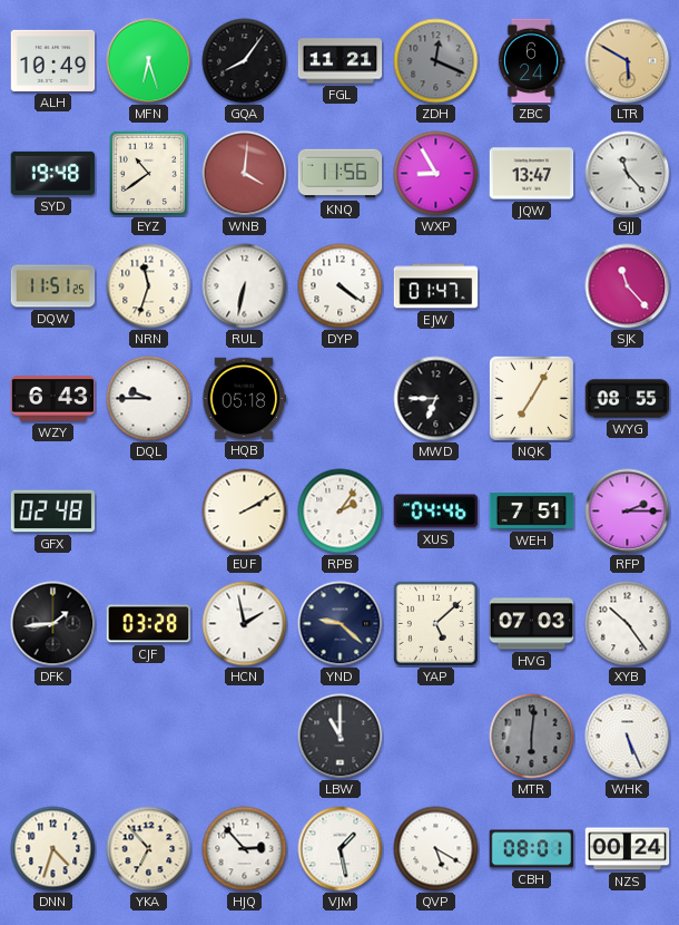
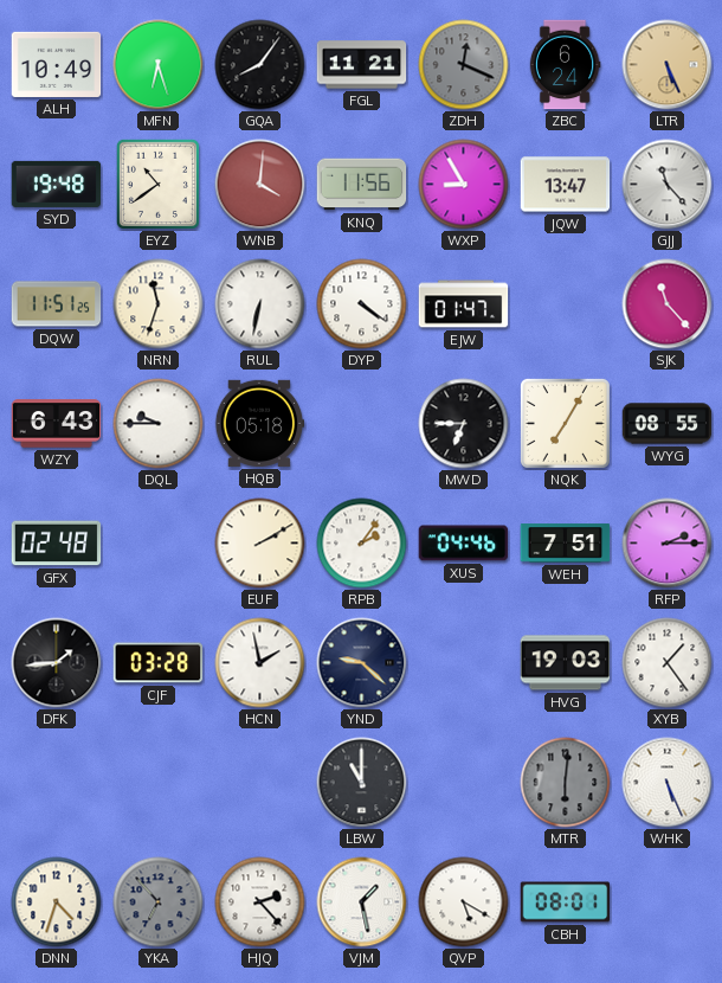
LTR: 5:50 -> 5:26
YAP: 5:08 -> none
HVG: 07:03 -> 19:03
XYB: 10:24 -> 1:24
YKA dial: cream -> grey
HJQ: 2:53 -> 2:23
NZS: 00:24 -> none
